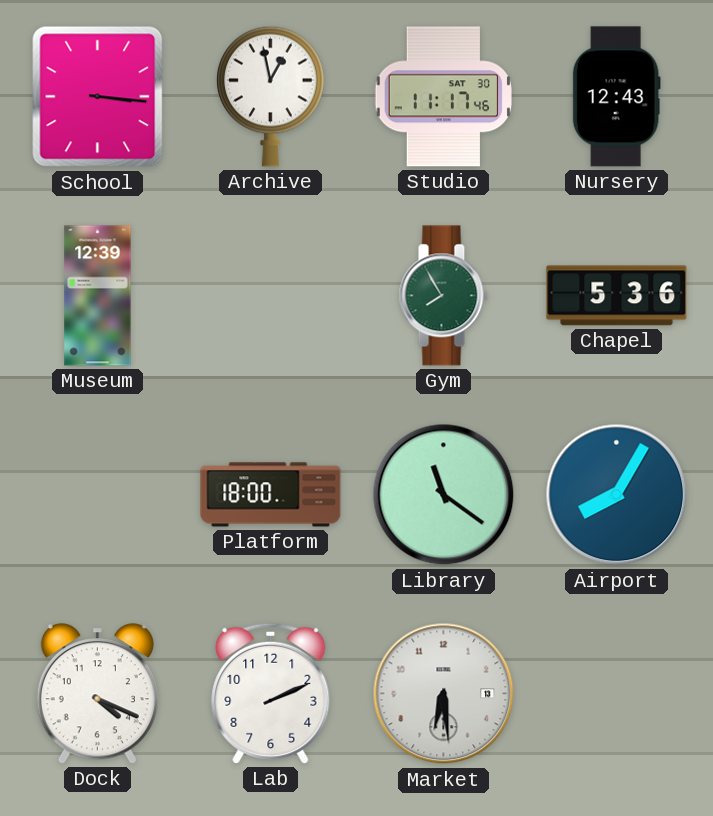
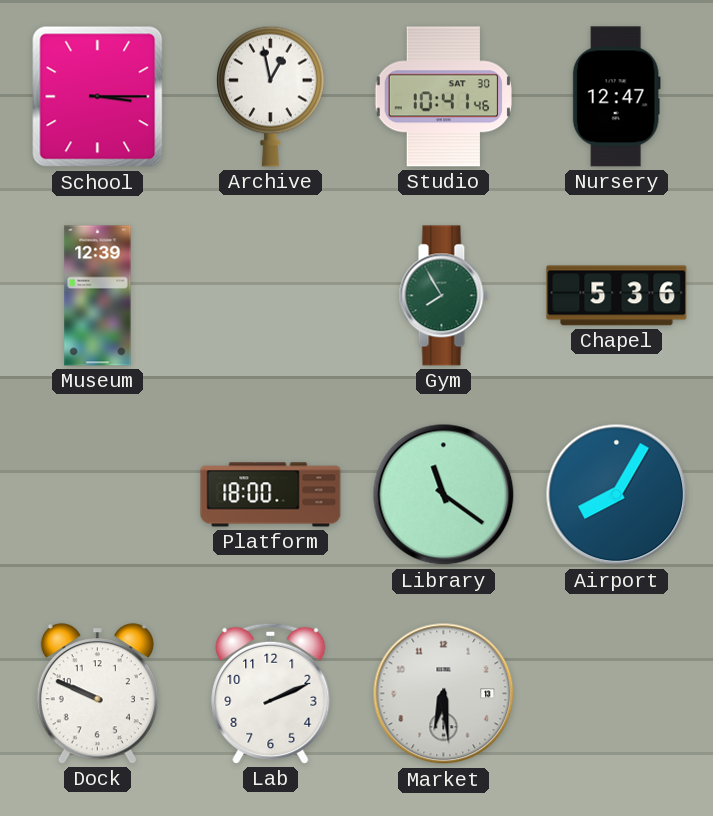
School: 3:16 -> 3:15
Studio: 11:17 -> 10:41
Nursery: 12:43 -> 12:47
Dock: 4:19 -> 9:49
